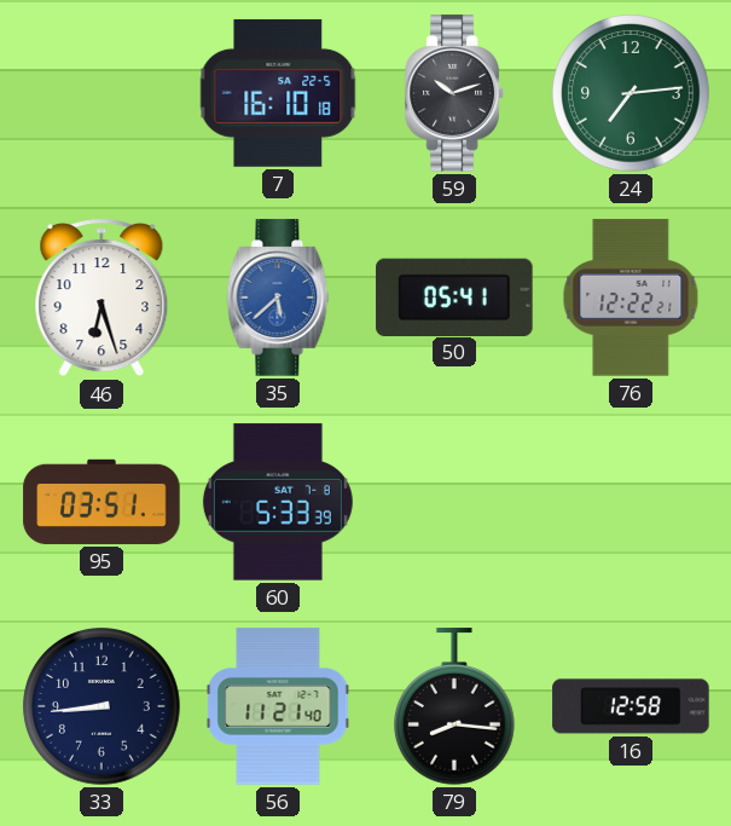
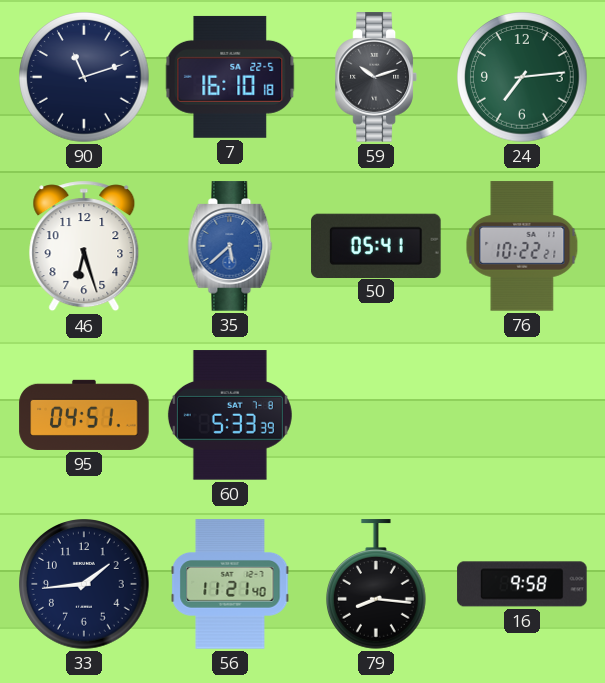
90: none -> 11:12
76: 12:22 -> 10:22
95: 03:51 -> 04:51
33: 8:44 -> 1:44
16: 12:58 -> 9:58
